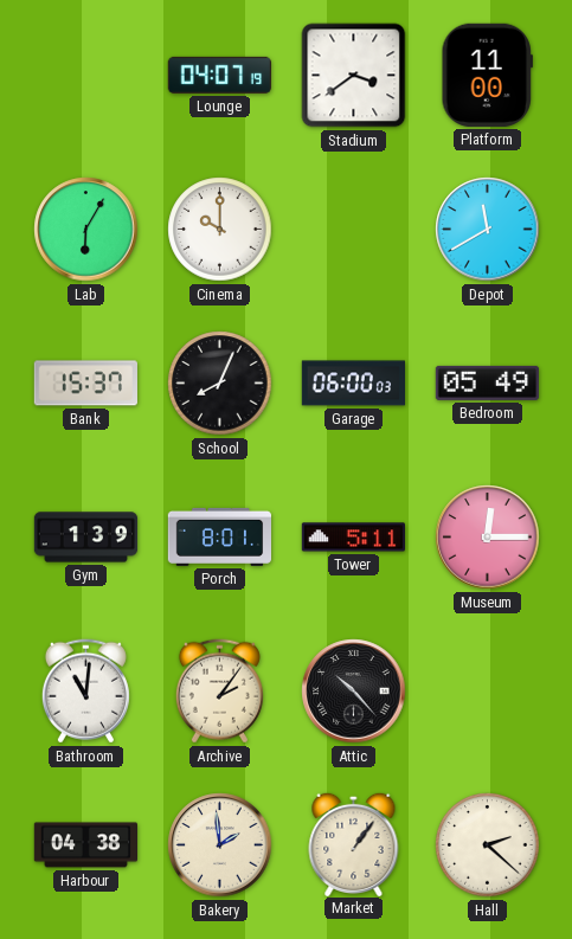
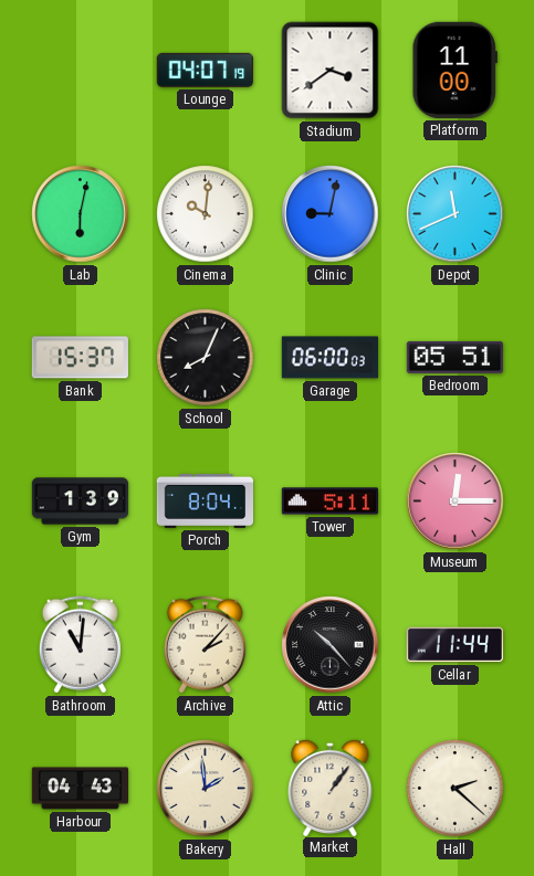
Lab: 6:05 -> 6:02
Cinema: 10:00 -> 10:01
Clinic: none -> 9:02
Depot: 11:40 -> 11:41
Bedroom: 05:49 -> 05:51
Porch: 8:01 -> 8:04
Archive: 2:06 -> 2:07
Cellar: none -> 11:44
Harbour: 04:38 -> 04:43
